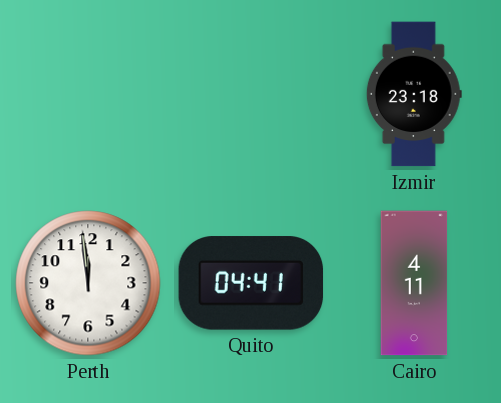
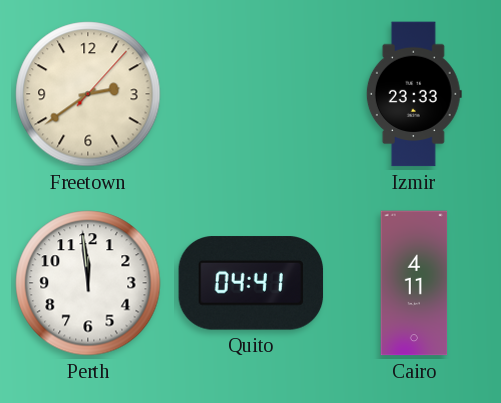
Freetown: none -> 2:39
Izmir: 23:18 -> 23:33
